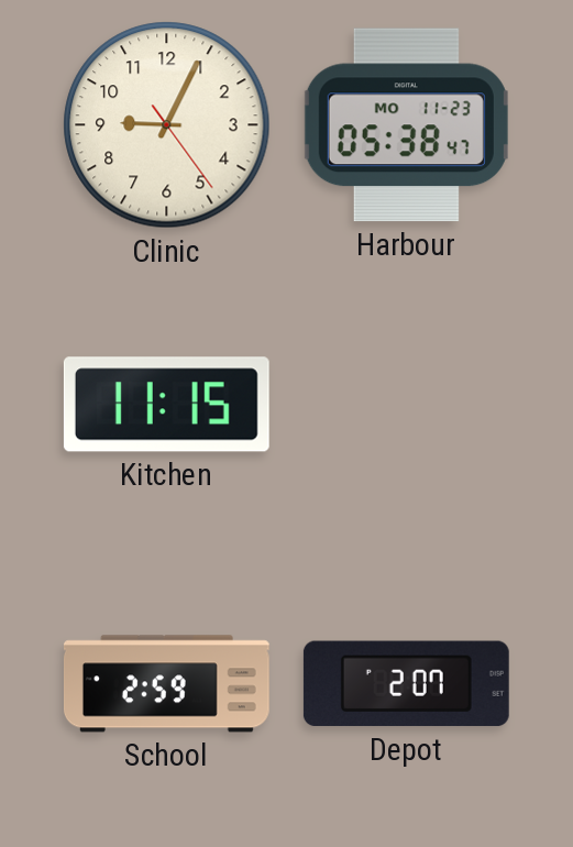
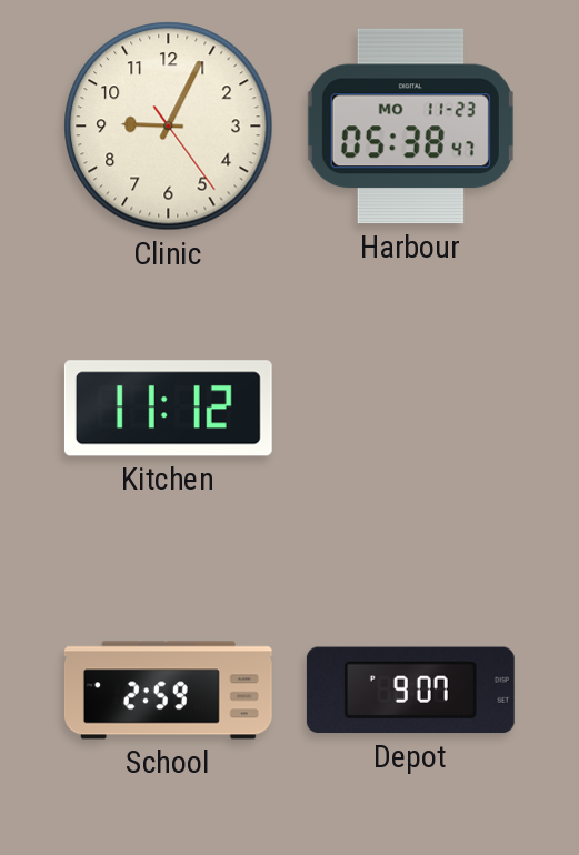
Kitchen: 11:15 -> 11:12
Depot: 2:07 -> 9:07
